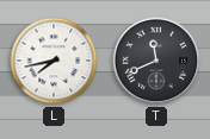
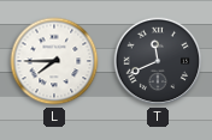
L: 7:43 -> 7:45
